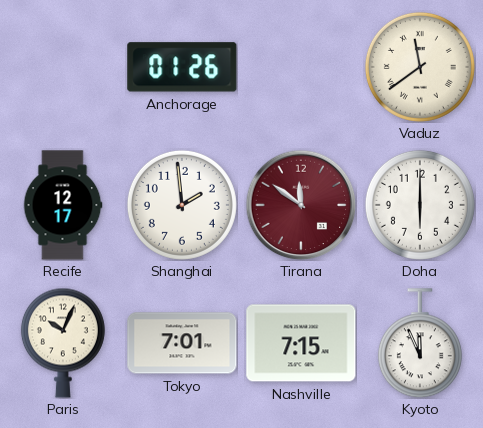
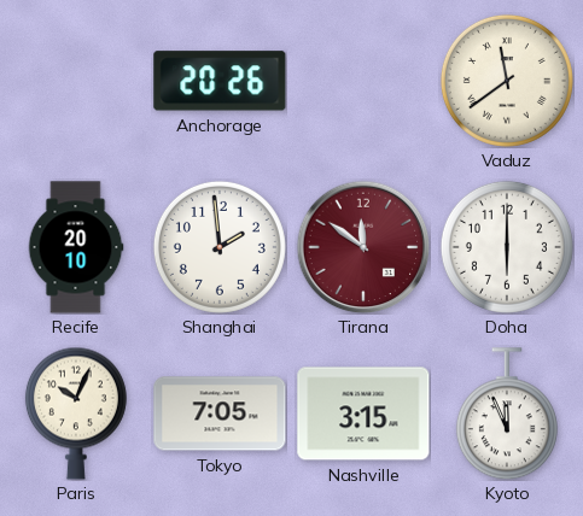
Anchorage: 01:26 -> 20:26
Recife: 12:17 -> 20:10
Tokyo: 7:01 -> 7:05
Nashville: 7:15 -> 3:15
